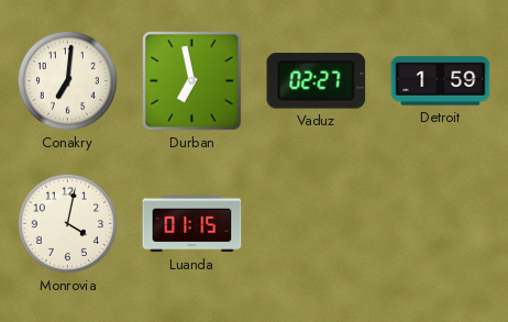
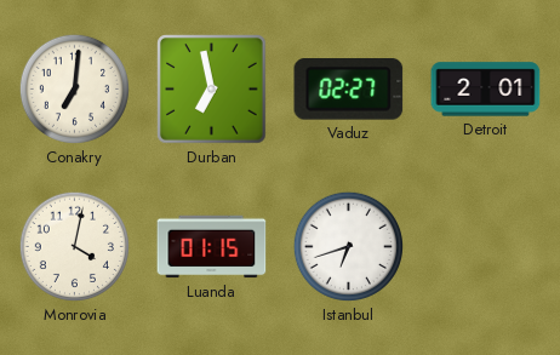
Detroit: 1:59 -> 2:01
Istanbul: none -> 6:42
